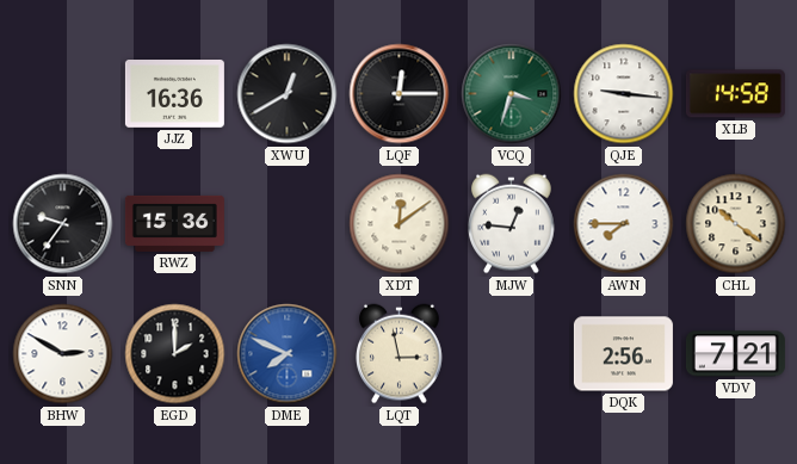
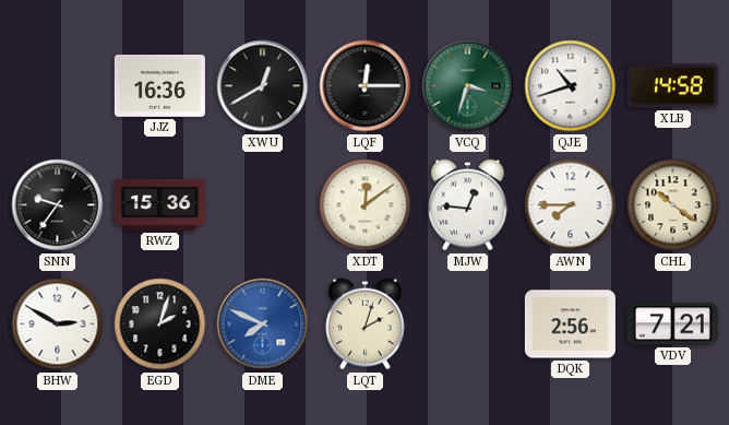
QJE: 9:16 -> 10:42
EGD: 2:00 -> 2:03
LQT: 2:58 -> 2:03
